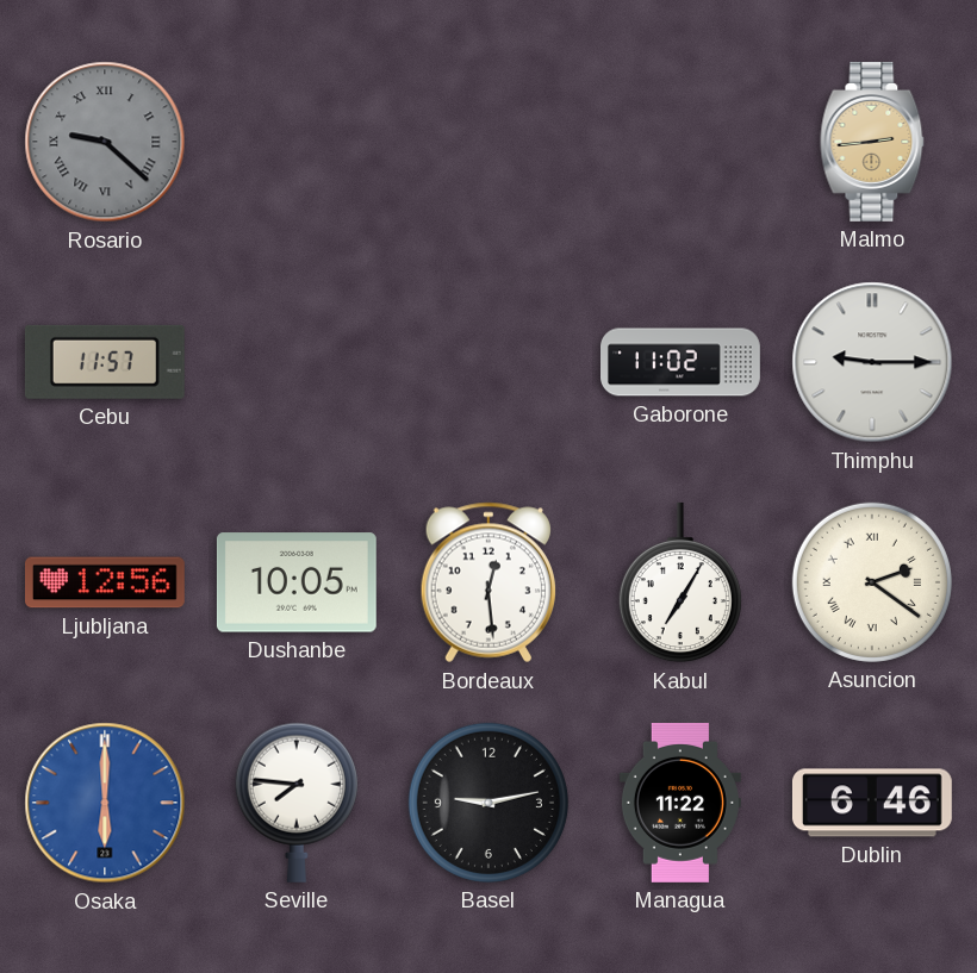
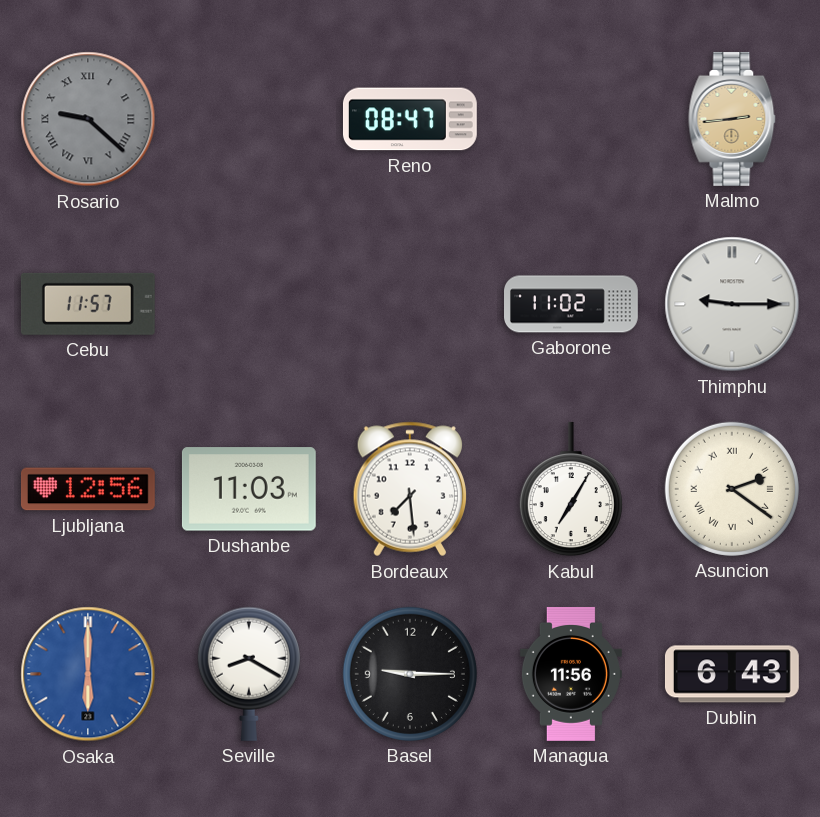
Reno: none -> 08:47
Dushanbe: 10:05 -> 11:03
Bordeaux: 12:29 -> 7:29
Seville: 7:46 -> 8:20
Basel: 9:13 -> 9:15
Managua: 11:22 -> 11:56
Dublin: 6:46 -> 6:43
